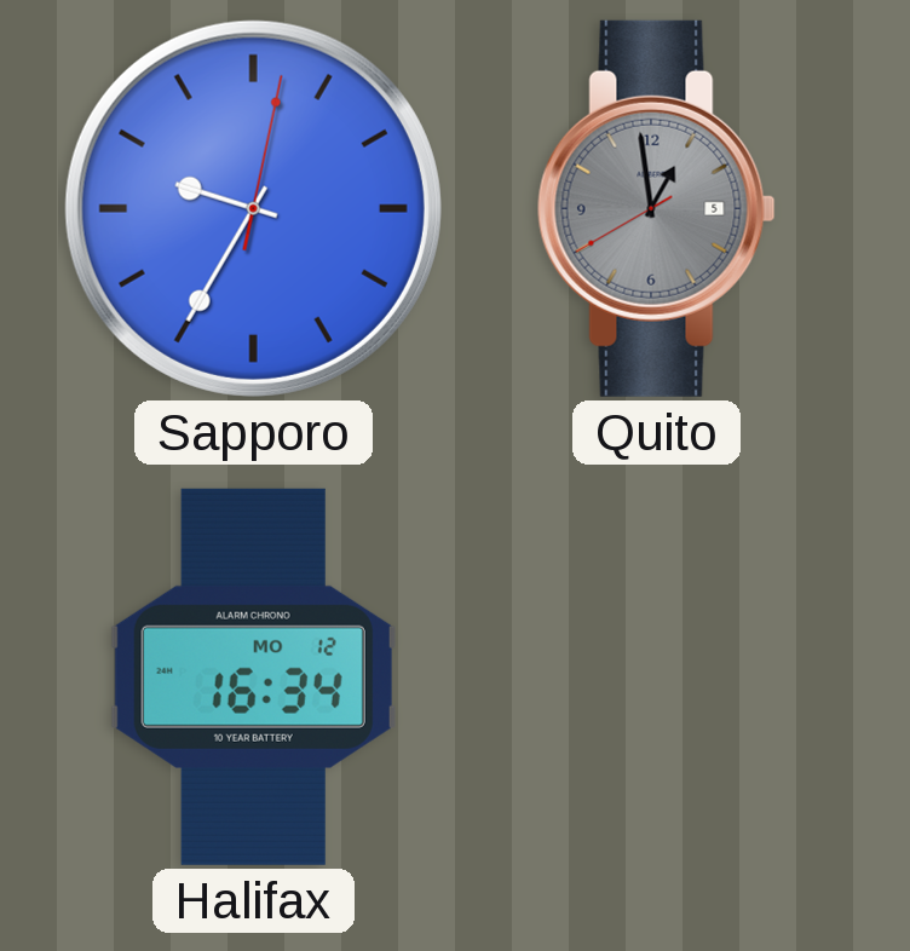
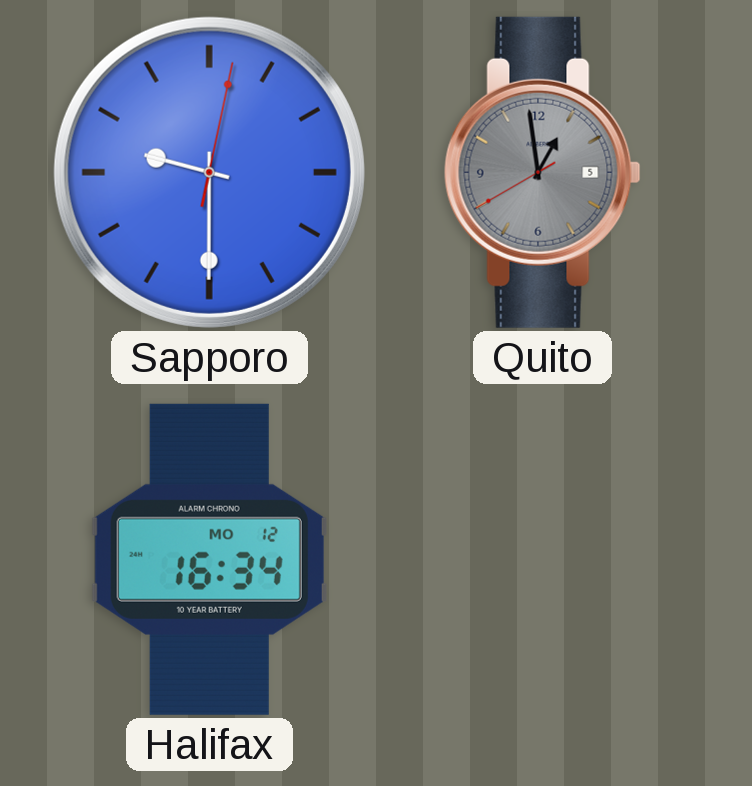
Sapporo: 9:35 -> 9:30
